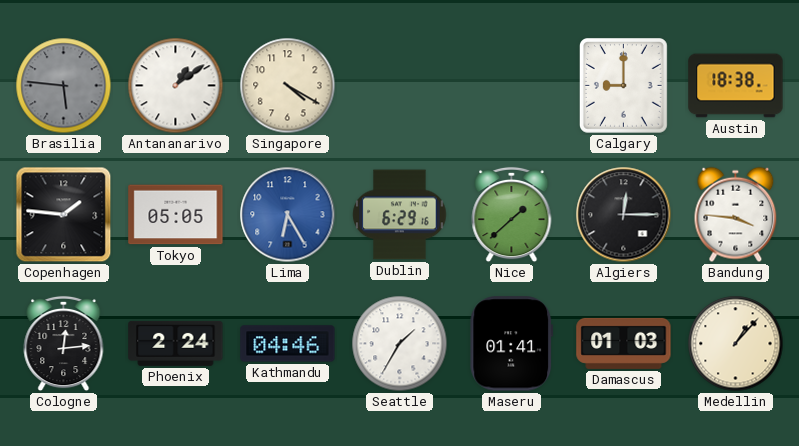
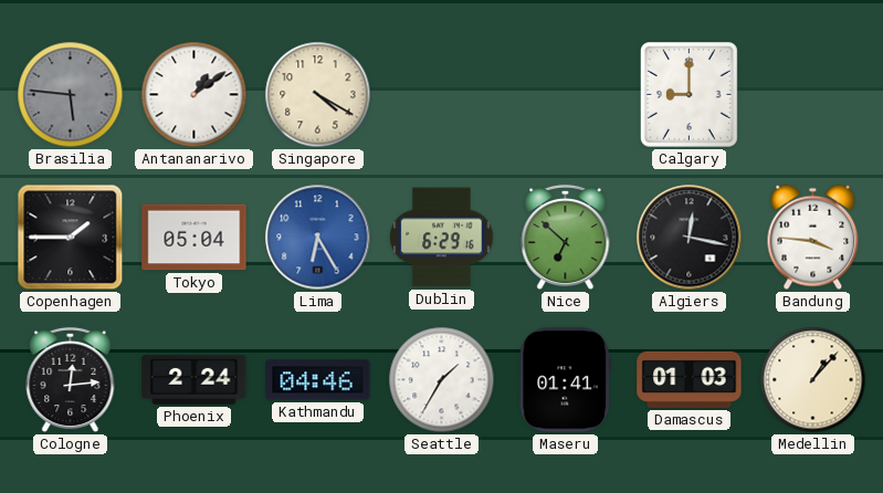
Austin: 18:38 -> none
Copenhagen: 1:46 -> 1:45
Tokyo: 05:05 -> 05:04
Nice: 1:38 -> 6:52
Algiers: 12:15 -> 12:17
